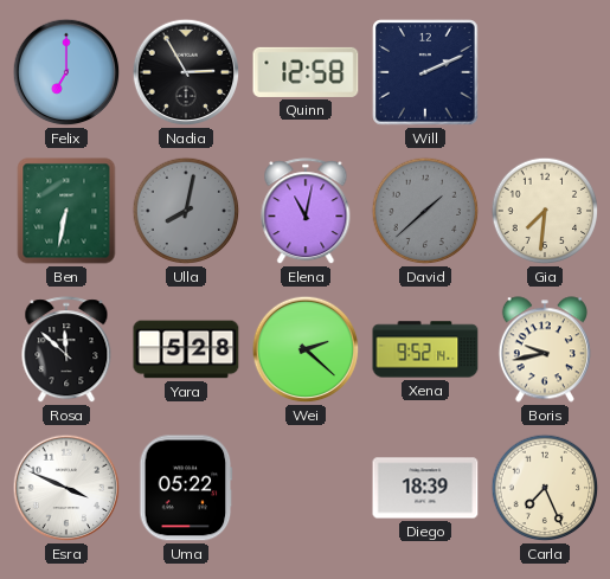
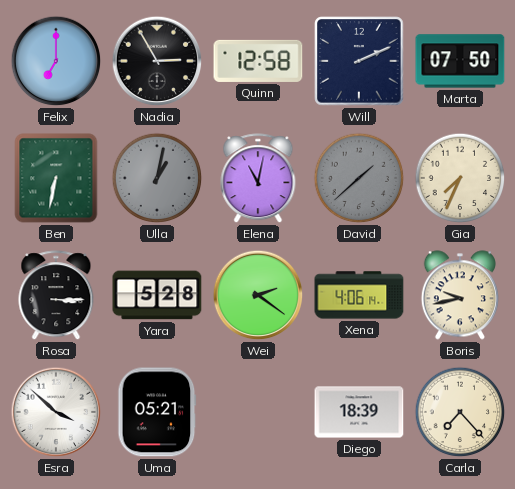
Marta: none -> 07:50
Ulla: 8:02 -> 1:02
Gia: 7:31 -> 7:34
Rosa: 11:52 -> 3:15
Wei: 2:22 -> 2:21
Xena: 9:52 -> 4:06
Esra: 3:49 -> 3:52
Uma: 05:22 -> 05:21
Carla: 7:26 -> 7:23
